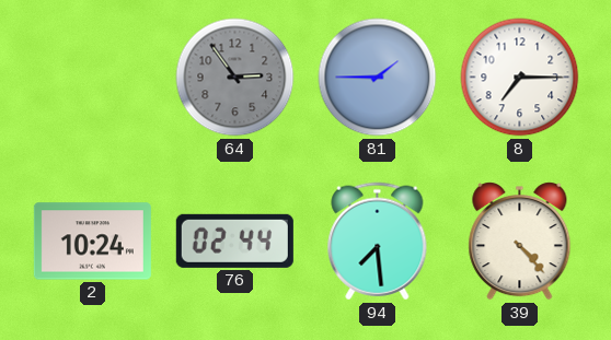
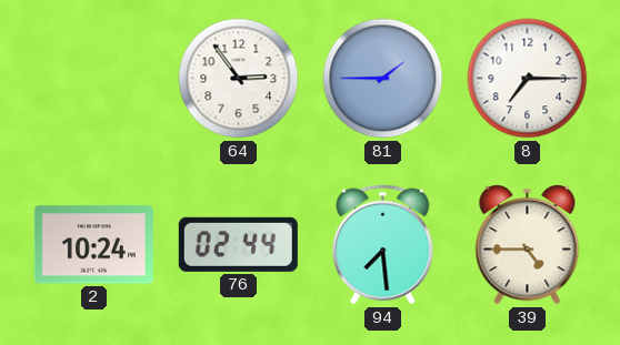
64 dial: grey -> white
39: 4:23 -> 4:45
